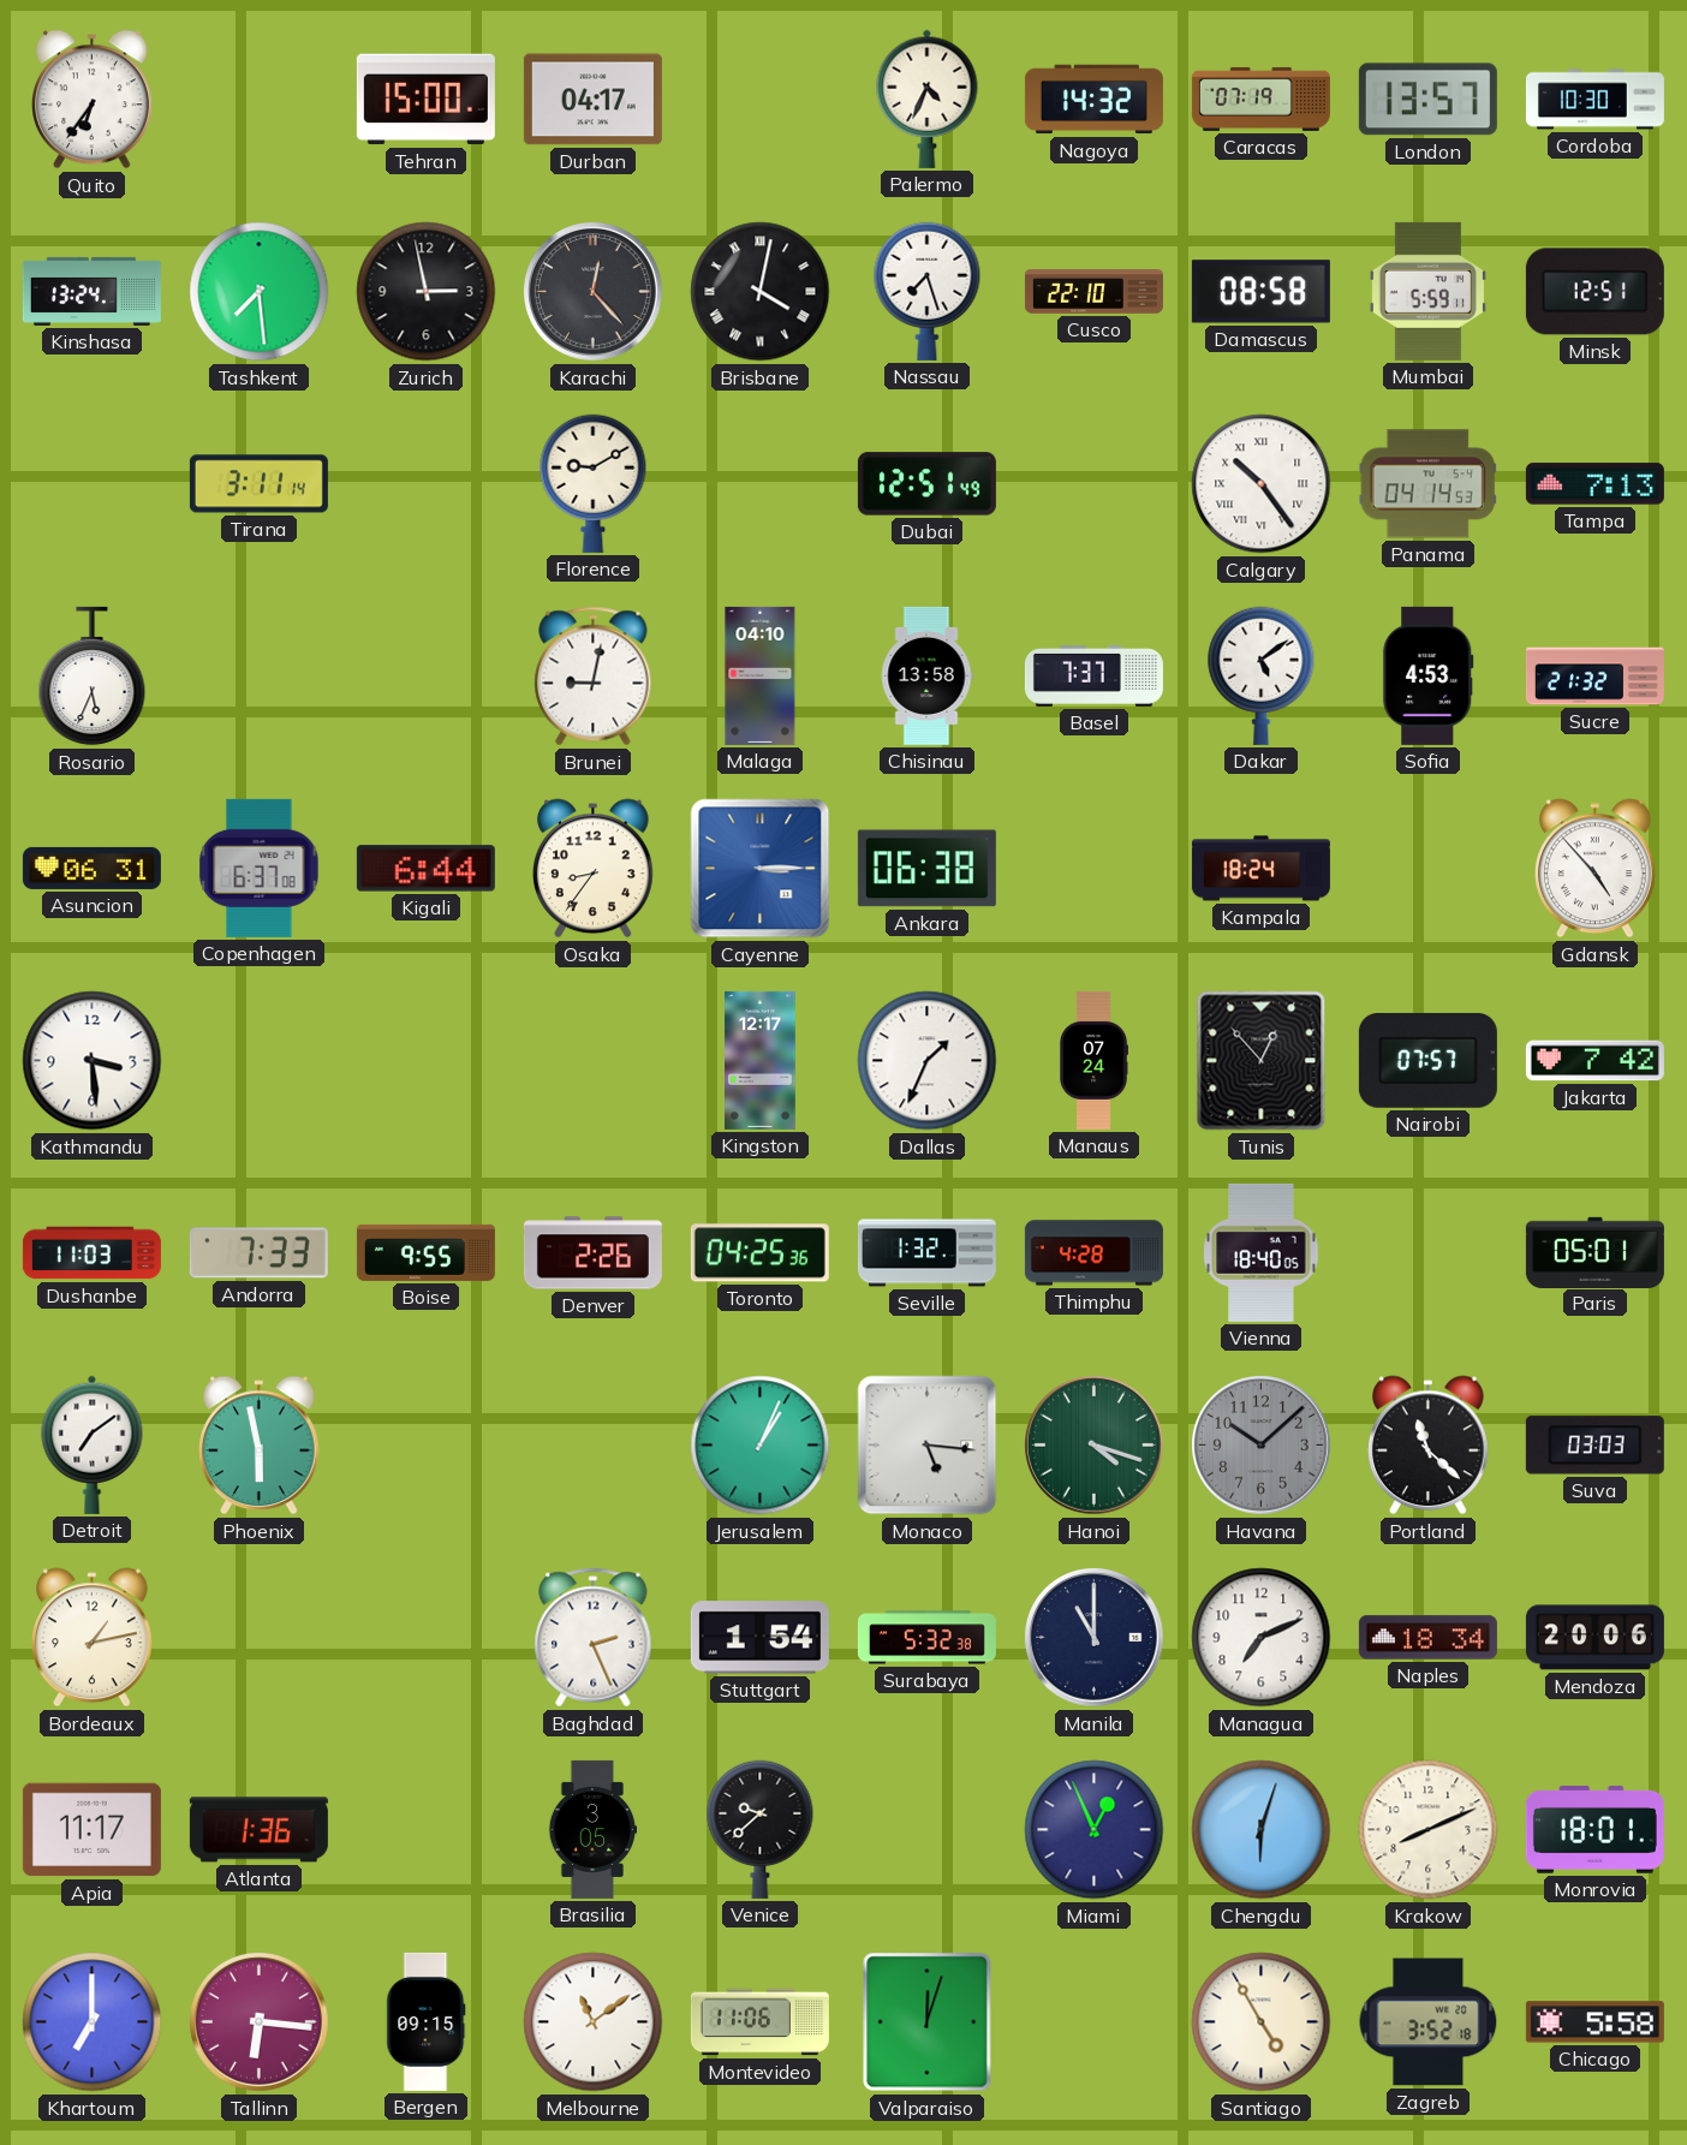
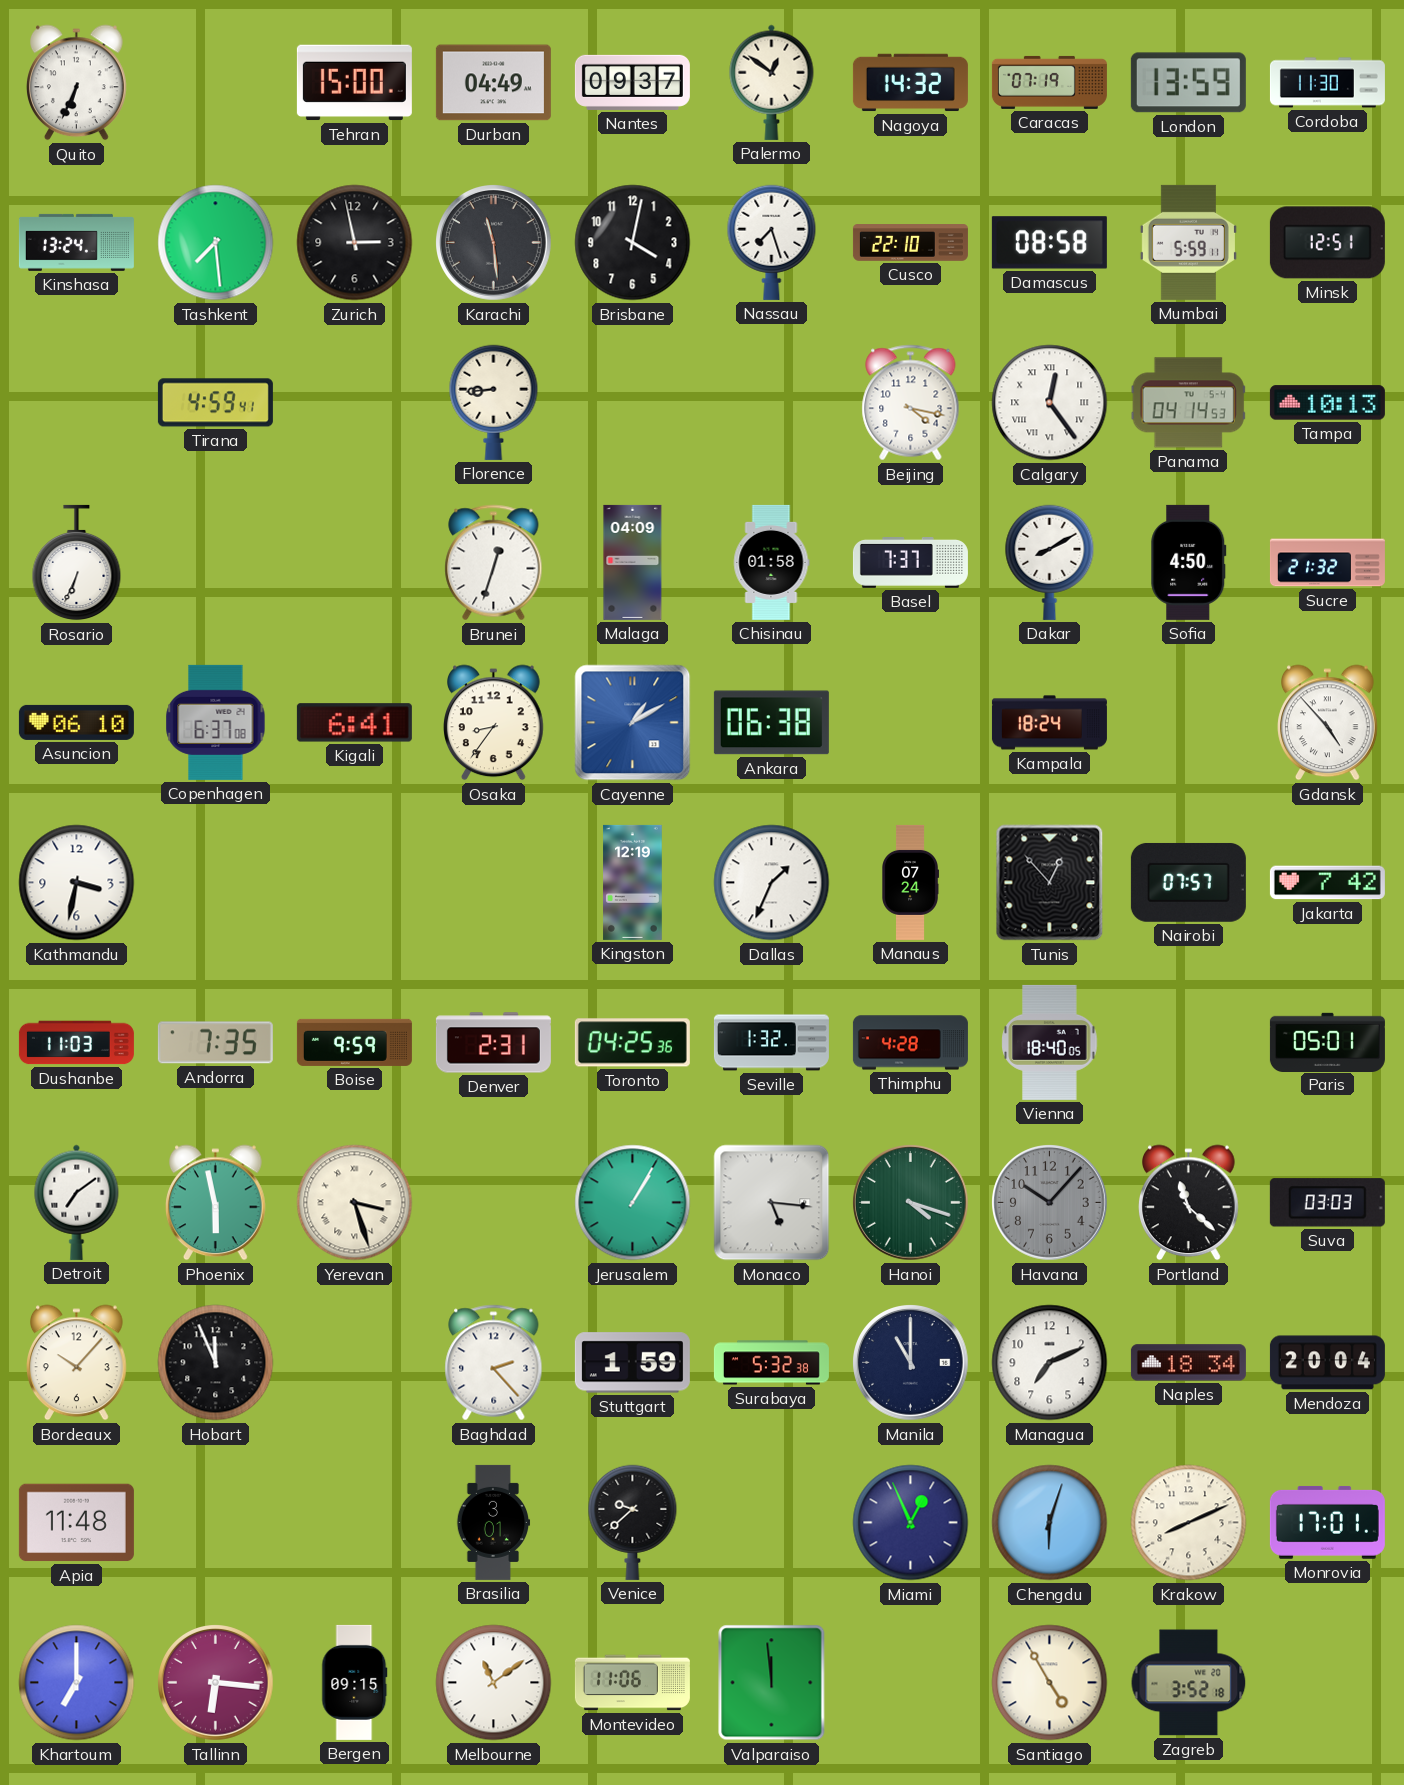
Quito: 6:36 -> 6:34
Durban: 04:17 -> 04:49
Nantes: none -> 09:37
Palermo: 4:34 -> 12:51
London: 13:57 -> 13:59
Cordoba: 10:30 -> 11:30
Karachi: 12:23 -> 11:29
Brisbane numerals: Roman -> Arabic
Tirana: 3:11 -> 4:59
Florence: 9:10 -> 8:44
Dubai: 12:51 -> none
Beijing: none -> 4:17
Calgary: 10:24 -> 12:24
Tampa: 7:13 -> 10:13
Rosario: 5:34 -> 6:34
Brunei: 9:02 -> 12:33
Malaga: 04:10 -> 04:09
Chisinau: 13:58 -> 01:58
Dakar: 5:09 -> 8:10
Sofia: 4:53 -> 4:50
Asuncion: 06:31 -> 06:10
Kigali: 6:44 -> 6:41
Cayenne: 3:15 -> 1:10
Kathmandu: 3:29 -> 3:32
Kingston: 12:17 -> 12:19
Andorra: 7:33 -> 7:35
Boise: 9:55 -> 9:59
Denver: 2:26 -> 2:31
Yerevan: none -> 3:27
Jerusalem: 1:04 -> 1:05
Havana: 10:08 -> 10:07
Bordeaux: 1:13 -> 10:07
Hobart: none -> 11:56
Baghdad: 2:26 -> 2:23
Stuttgart: 1:54 -> 1:59
Mendoza: 20:06 -> 20:04
Apia: 11:17 -> 11:48
Atlanta: 1:36 -> none
Brasilia: 3:05 -> 3:01
Monrovia: 18:01 -> 17:01
Valparaiso: 12:03 -> 11:59
Chicago: 5:58 -> none
